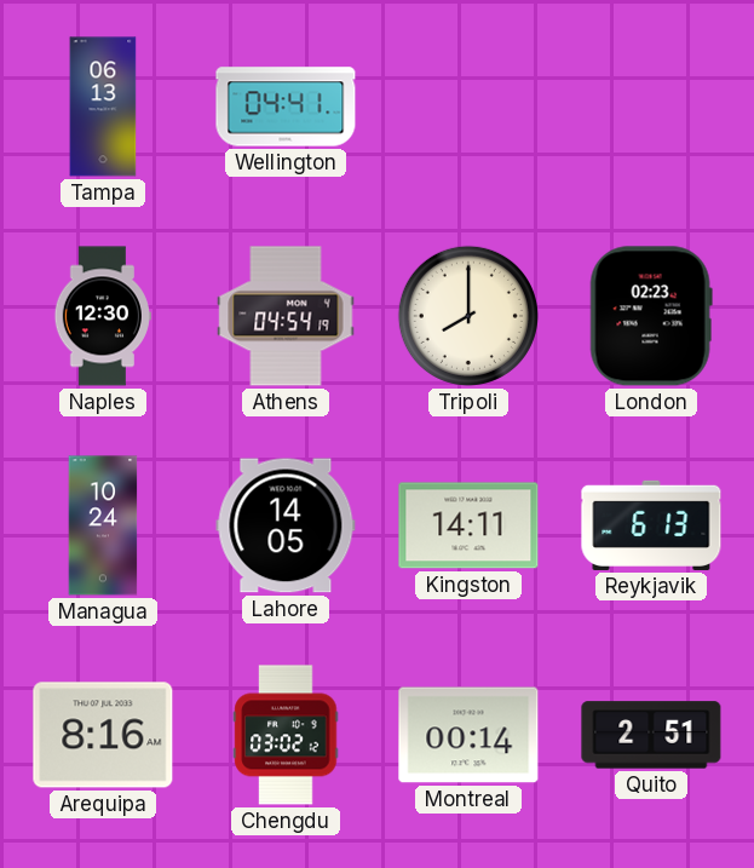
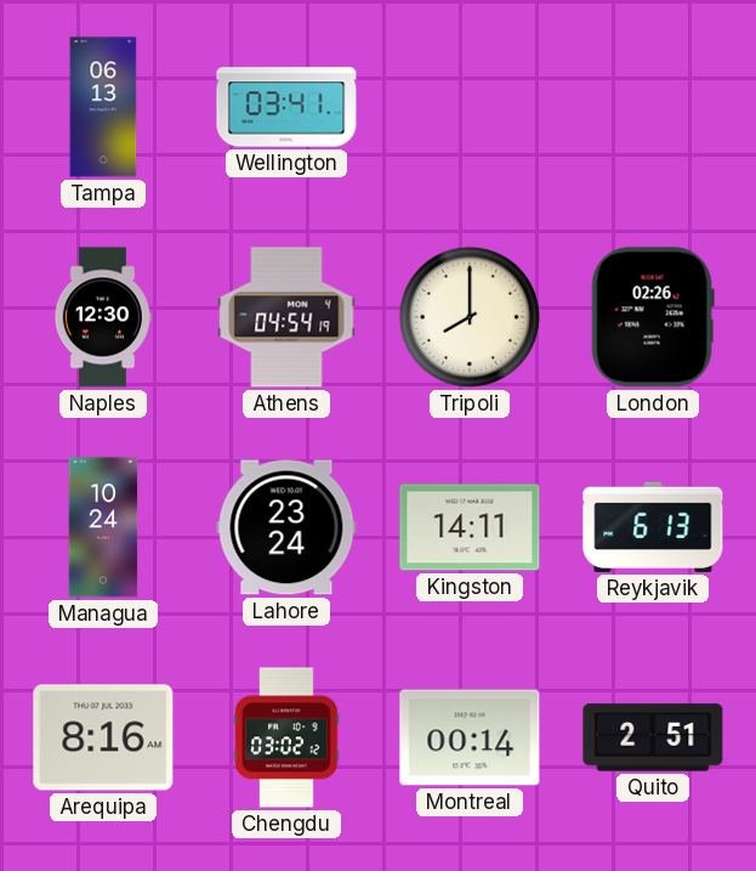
Wellington: 04:41 -> 03:41
London: 02:23 -> 02:26
Lahore: 14:05 -> 23:24
